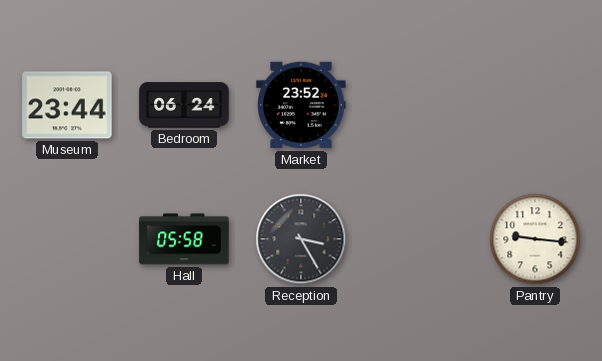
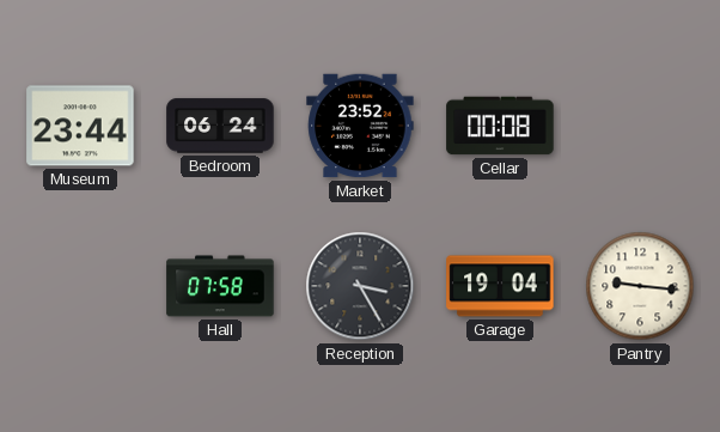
Cellar: none -> 00:08
Hall: 05:58 -> 07:58
Garage: none -> 19:04
